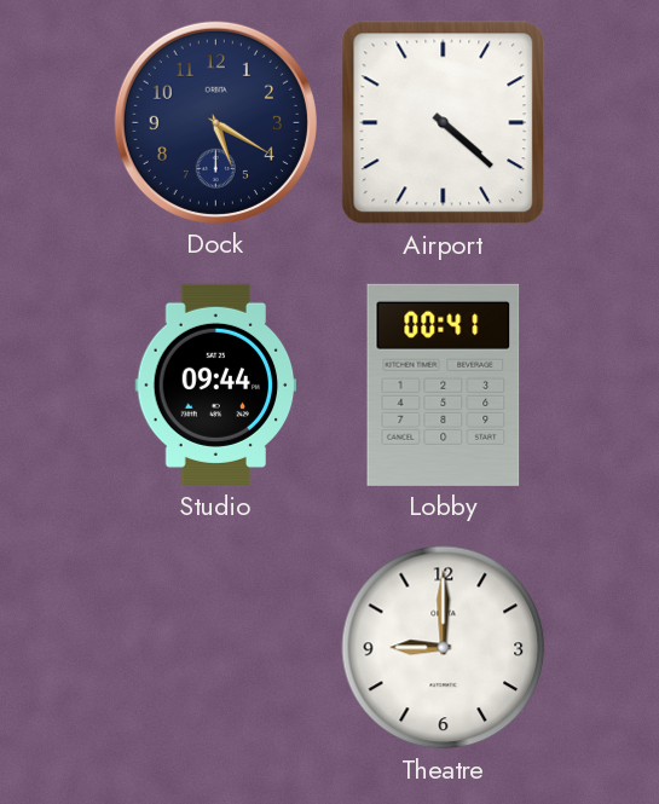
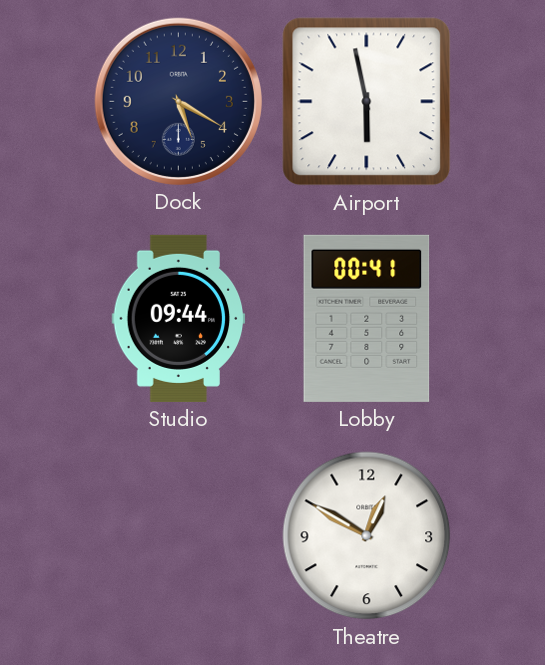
Airport: 4:22 -> 5:58
Theatre: 9:00 -> 12:50
